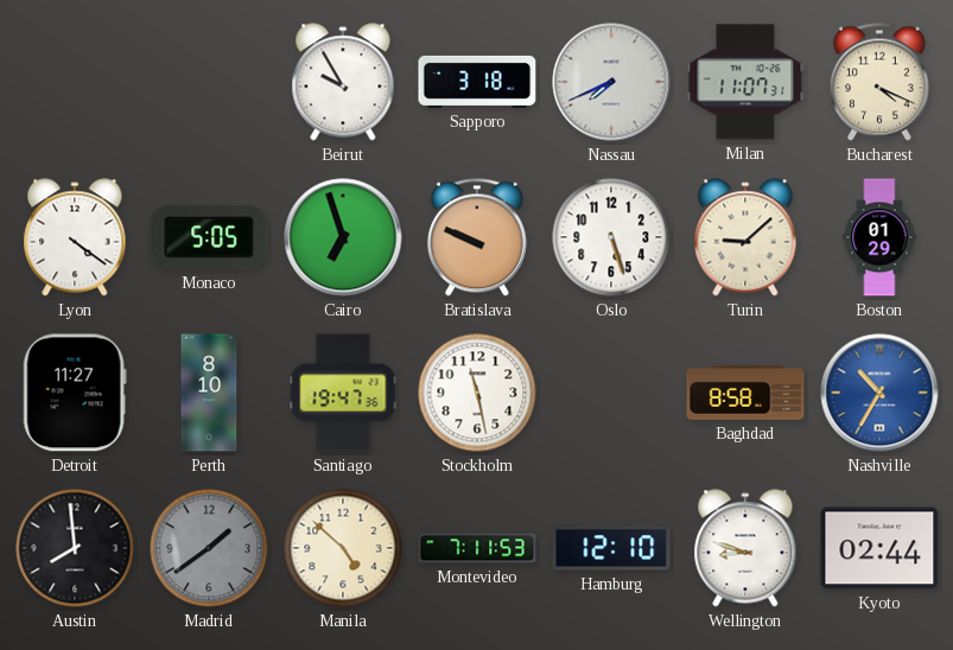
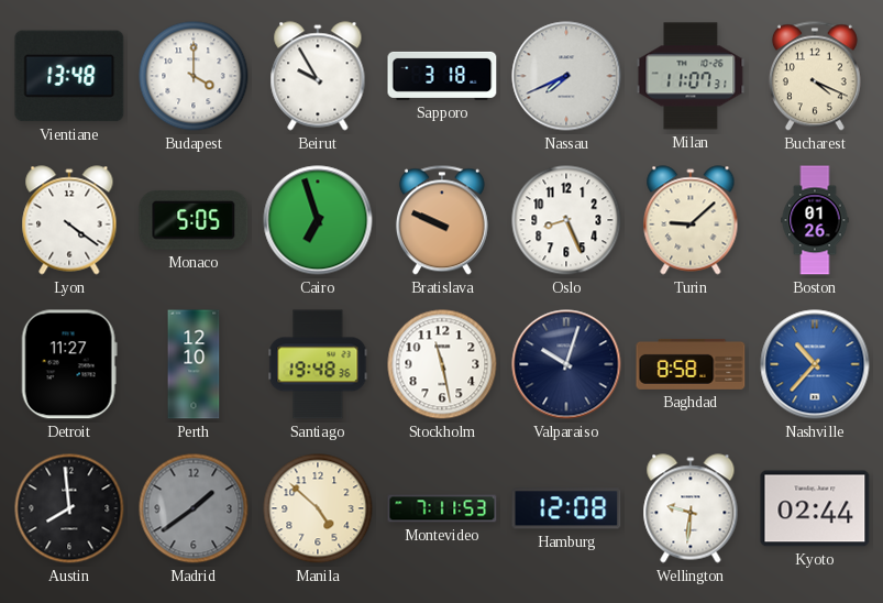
Vientiane: none -> 13:48
Budapest: none -> 4:00
Oslo: 5:27 -> 8:26
Boston: 01:29 -> 01:26
Perth: 8:10 -> 12:10
Santiago: 19:47 -> 19:48
Valparaiso: none -> 10:03
Nashville: 10:35 -> 10:37
Hamburg: 12:10 -> 12:08
Wellington: 8:48 -> 9:31
